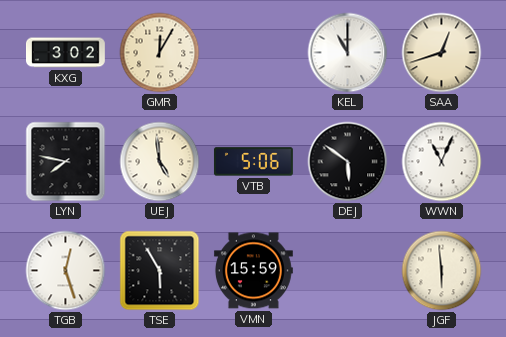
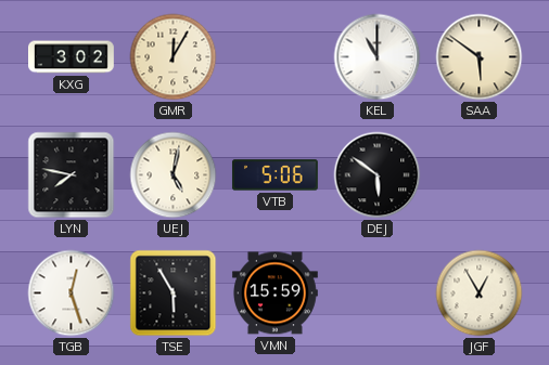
SAA: 12:42 -> 5:51
UEJ: 4:59 -> 5:02
WWN: 11:04 -> none
JGF: 5:59 -> 12:55
